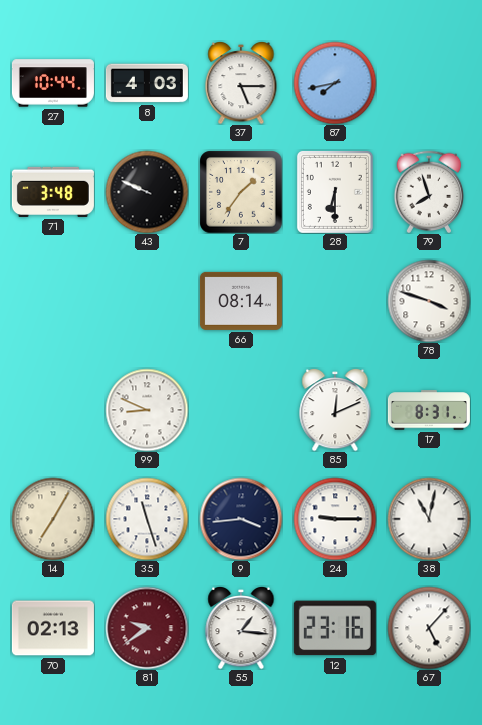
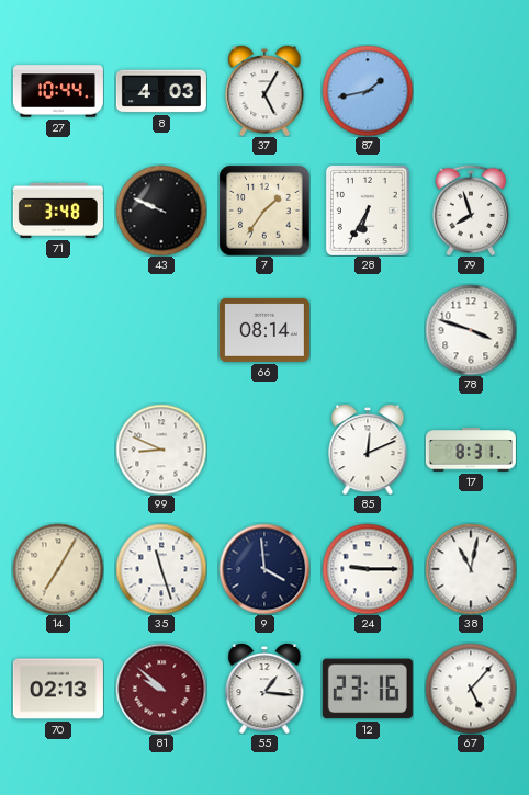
37: 5:15 -> 5:05
87: 7:43 -> 1:43
28: 6:30 -> 6:35
9: 3:44 -> 3:59
81: 9:39 -> 9:52
